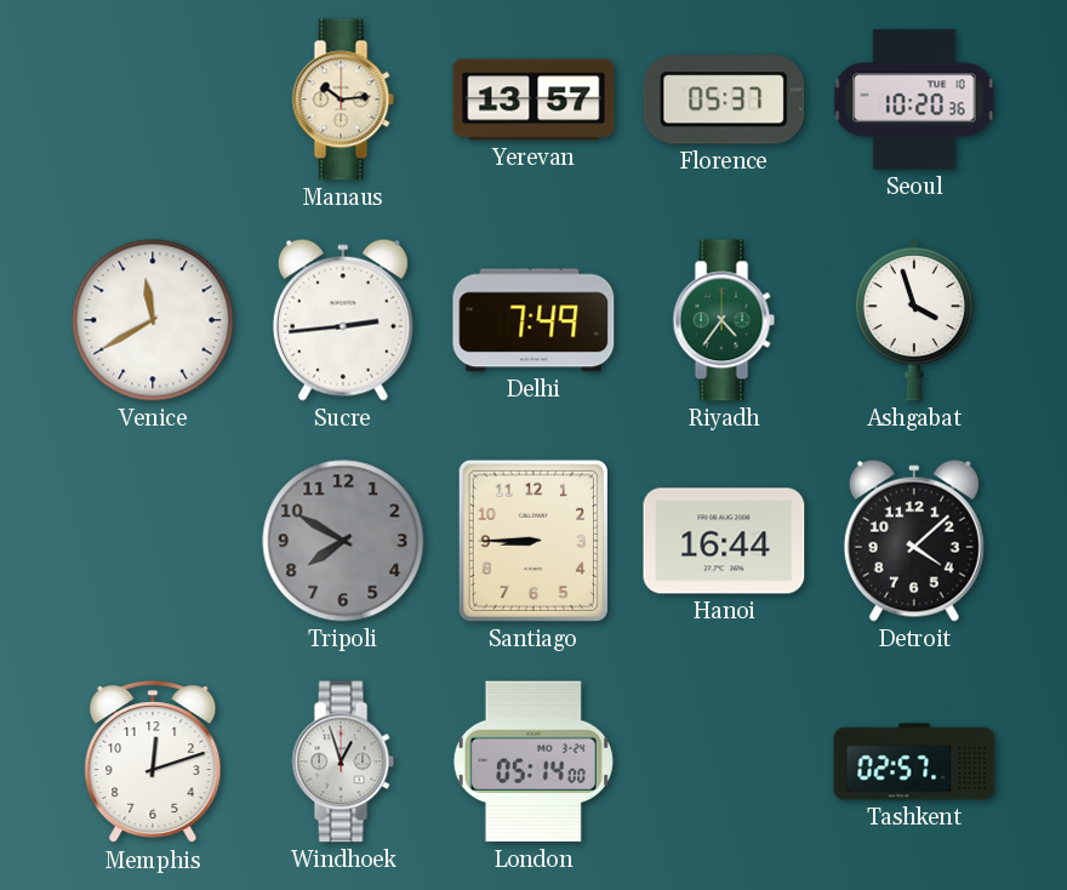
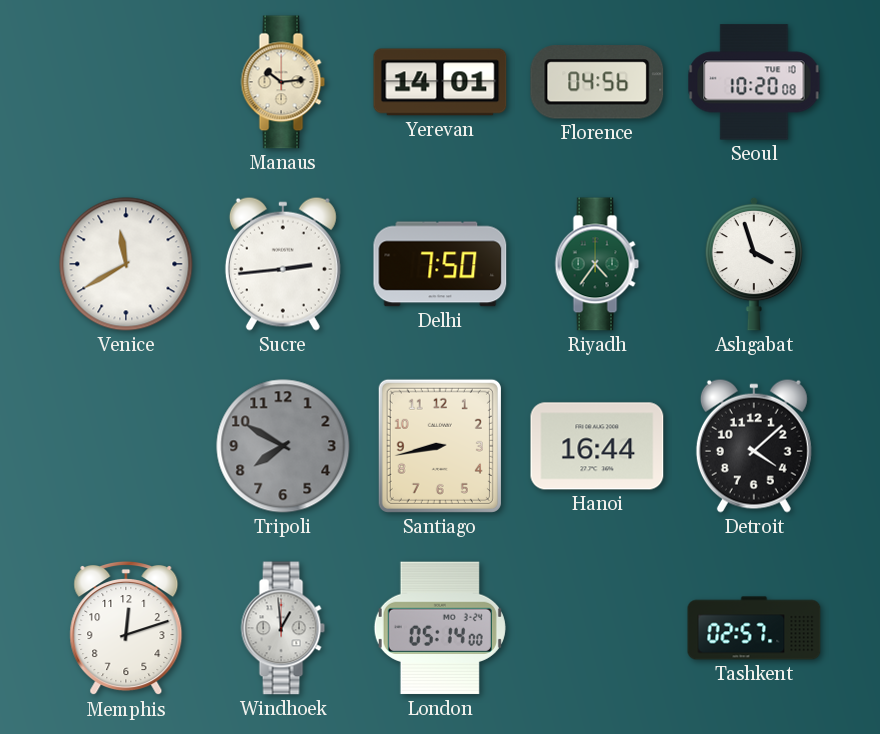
Yerevan: 13:57 -> 14:01
Florence: 05:37 -> 04:56
Seoul: 10:20:36 -> 10:20:08
Delhi: 7:49 -> 7:50
Santiago: 8:45 -> 8:43
Windhoek: 12:57 -> 12:59
